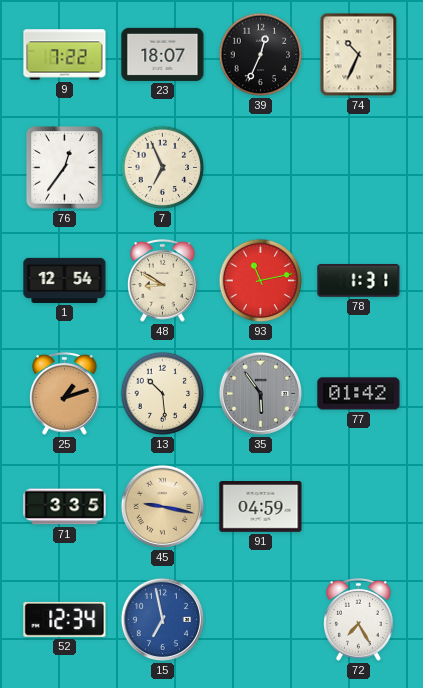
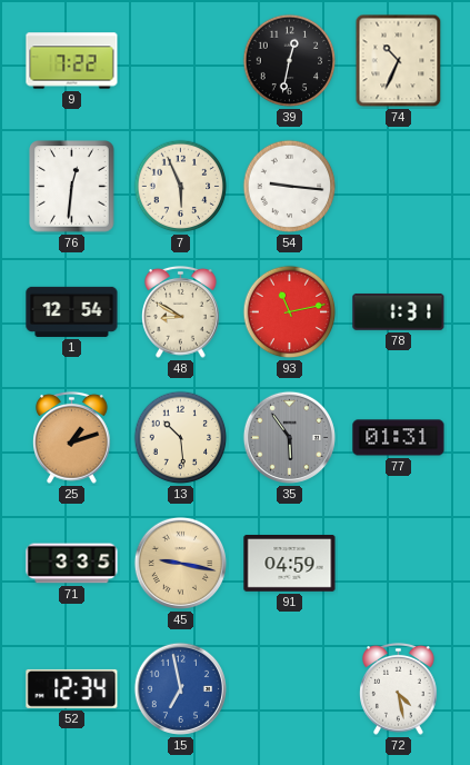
23: 18:07 -> none
39: 12:34 -> 12:32
76: 12:36 -> 12:31
7: 6:56 -> 5:56
54: none -> 9:16
77: 01:42 -> 01:31
72: 7:25 -> 4:28
